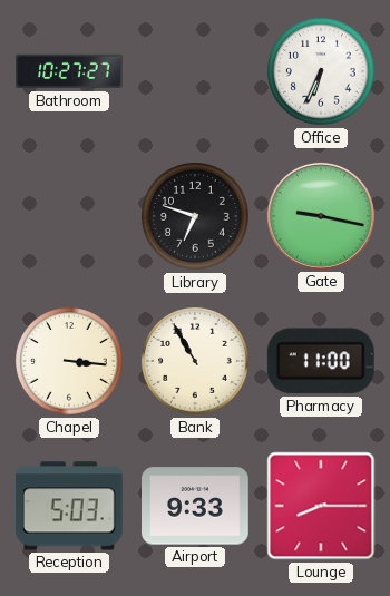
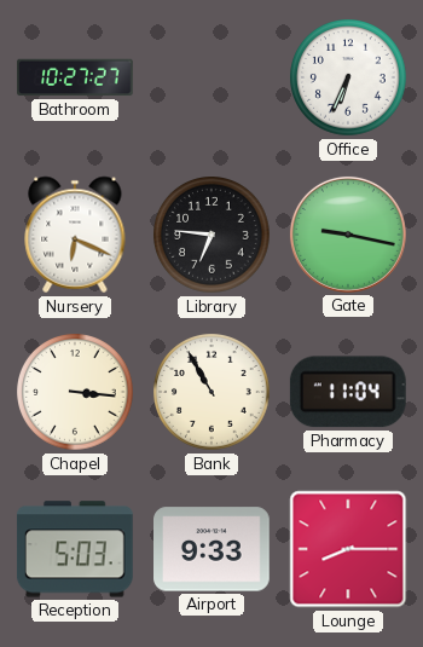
Nursery: none -> 6:19
Library: 6:48 -> 6:46
Pharmacy: 11:00 -> 11:04
